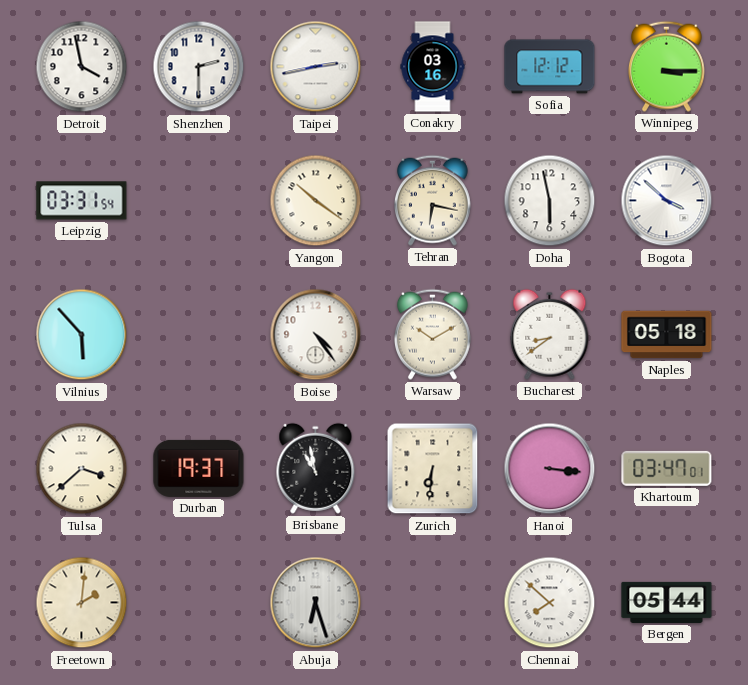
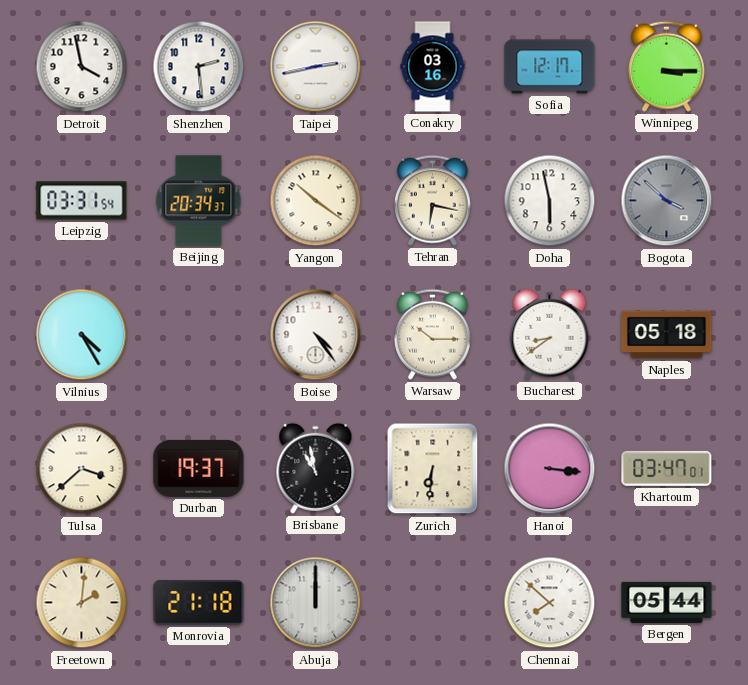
Shenzhen: 2:30 -> 2:29
Sofia: 12:12 -> 12:17
Beijing: none -> 20:34
Bogota dial: white -> grey
Vilnius: 5:53 -> 4:25
Warsaw: 10:10 -> 10:15
Monrovia: none -> 21:18
Abuja: 6:27 -> 12:00
